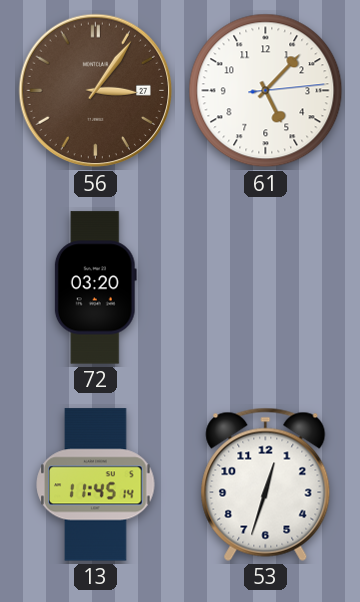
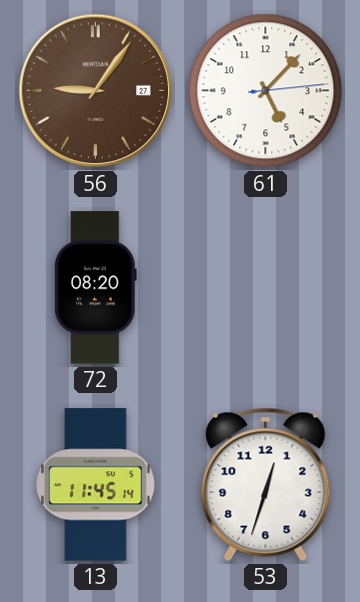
56: 3:06 -> 9:06
72: 03:20 -> 08:20
